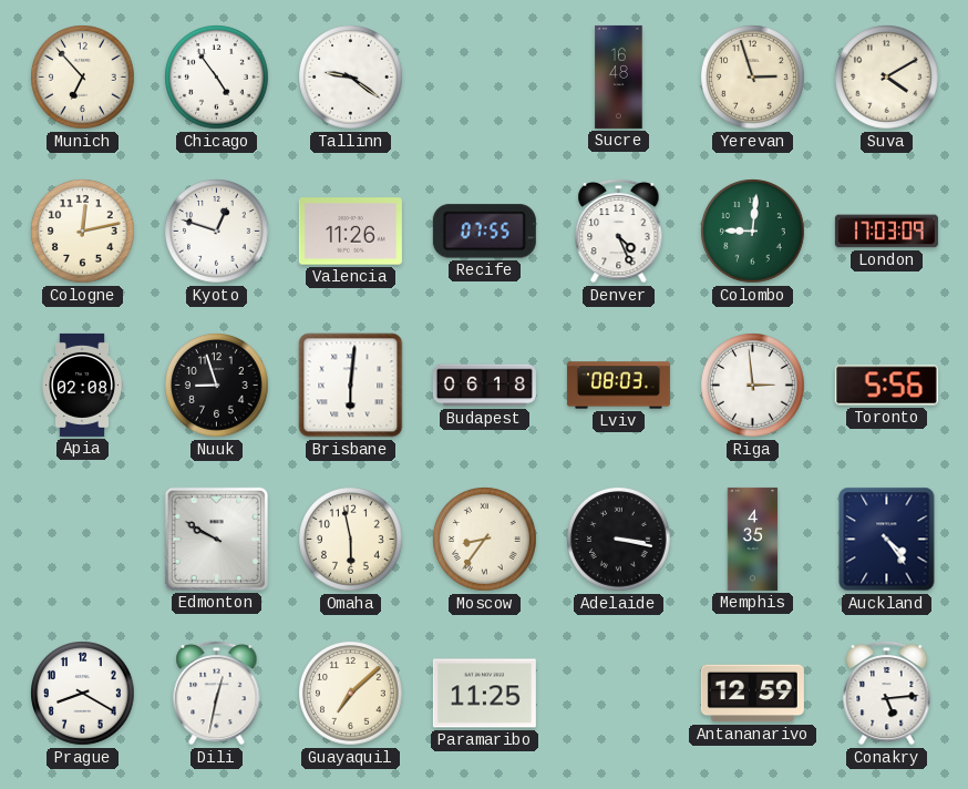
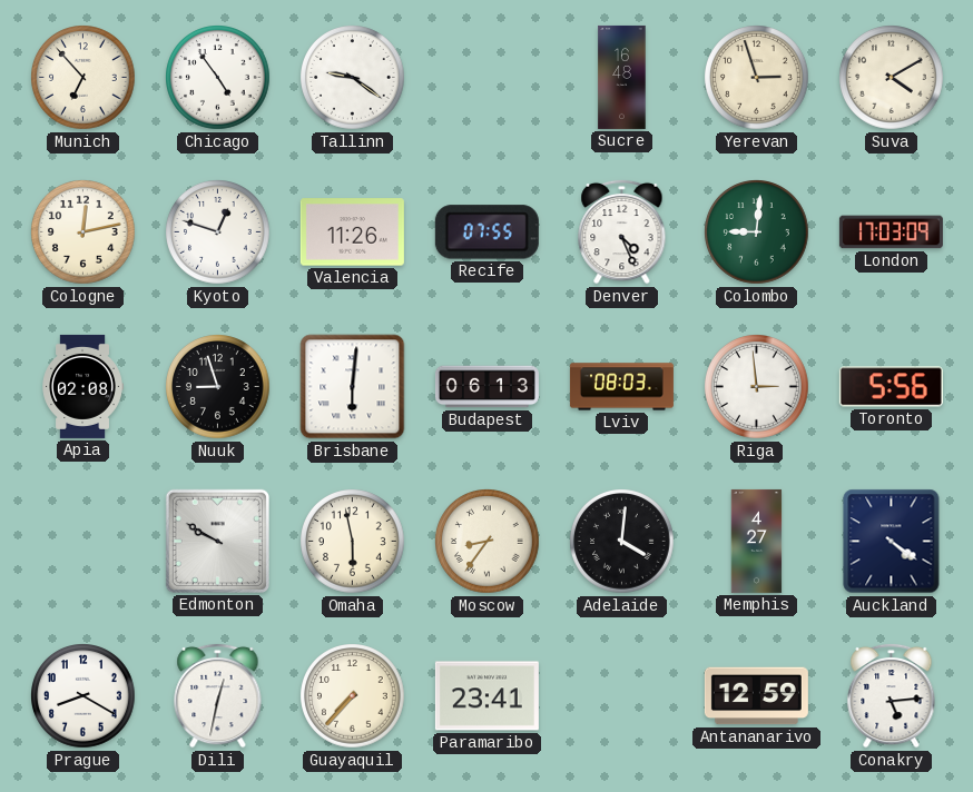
Budapest: 06:18 -> 06:13
Adelaide: 3:17 -> 4:01
Memphis: 4:35 -> 4:27
Auckland: 4:24 -> 4:21
Guayaquil: 7:08 -> 7:37
Paramaribo: 11:25 -> 23:41
